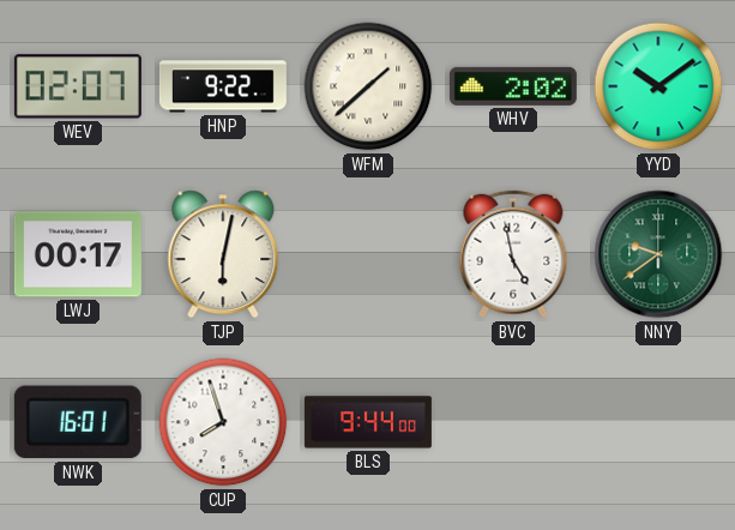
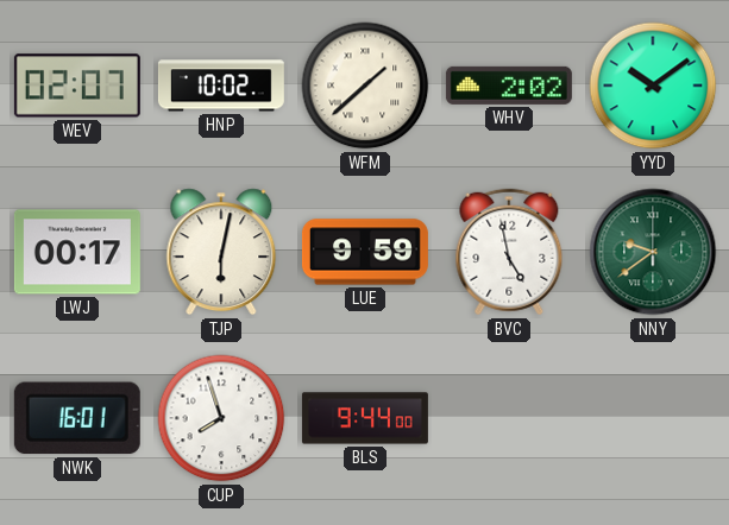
HNP: 9:22 -> 10:02
LUE: none -> 9:59
